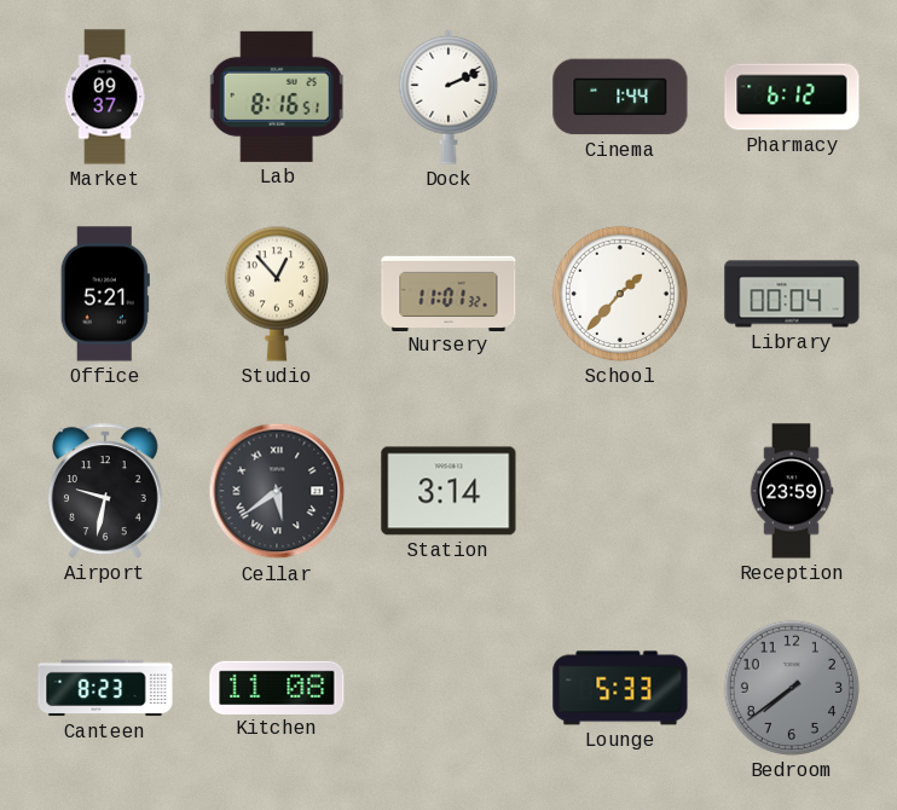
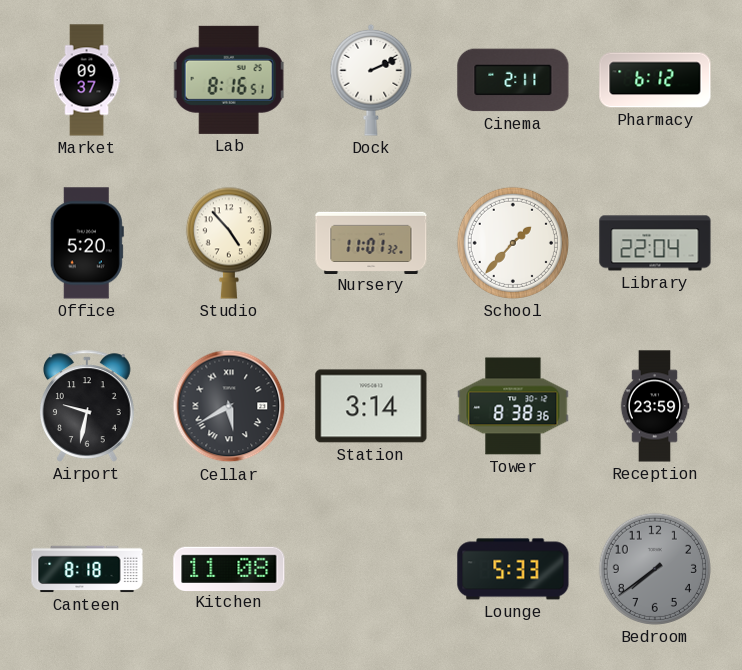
Cinema: 1:44 -> 2:11
Office: 5:21 -> 5:20
Studio: 12:53 -> 4:53
Library: 00:04 -> 22:04
Cellar: 5:39 -> 5:40
Tower: none -> 8:38
Canteen: 8:23 -> 8:18
